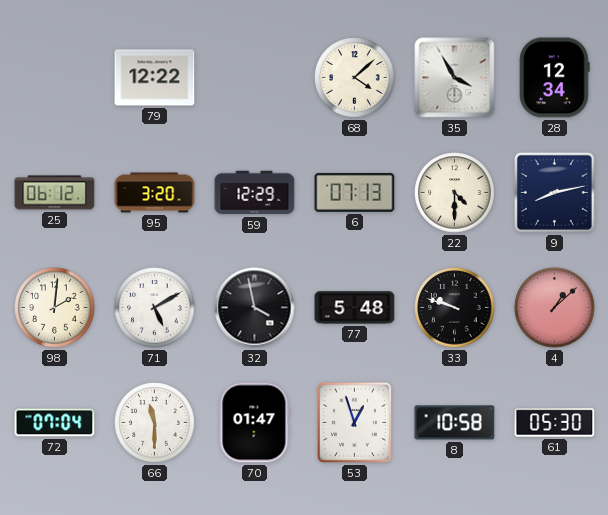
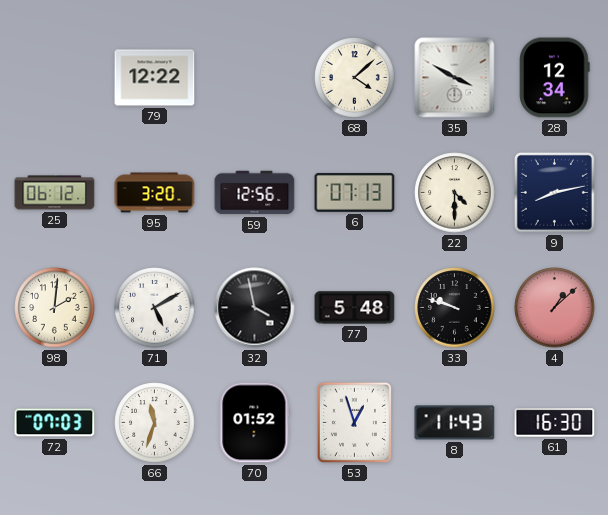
35: 3:55 -> 3:50
59: 12:29 -> 12:56
72: 07:04 -> 07:03
66: 11:30 -> 11:33
70: 01:47 -> 01:52
8: 10:58 -> 11:43
61: 05:30 -> 16:30
